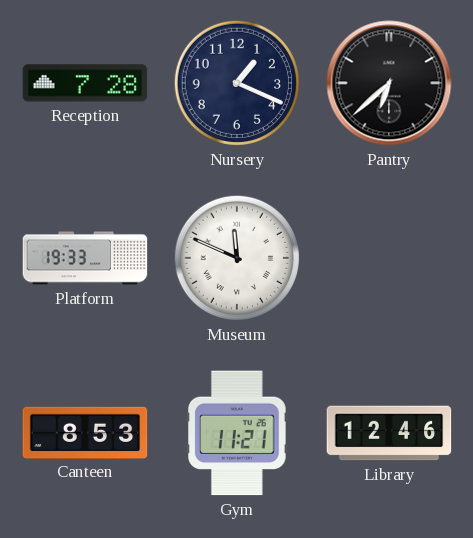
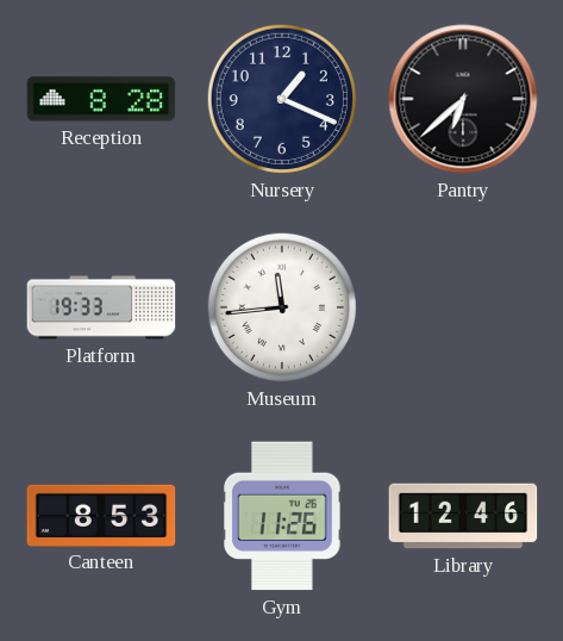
Reception: 7:28 -> 8:28
Museum: 11:49 -> 11:44
Gym: 11:21 -> 11:26
